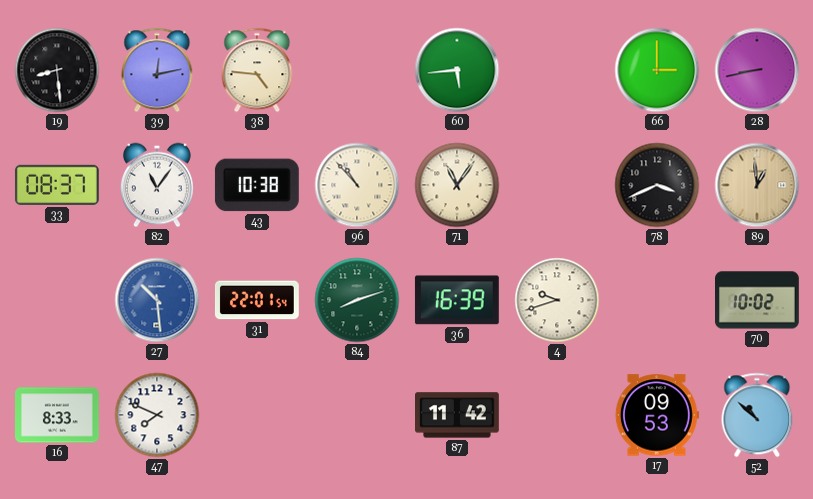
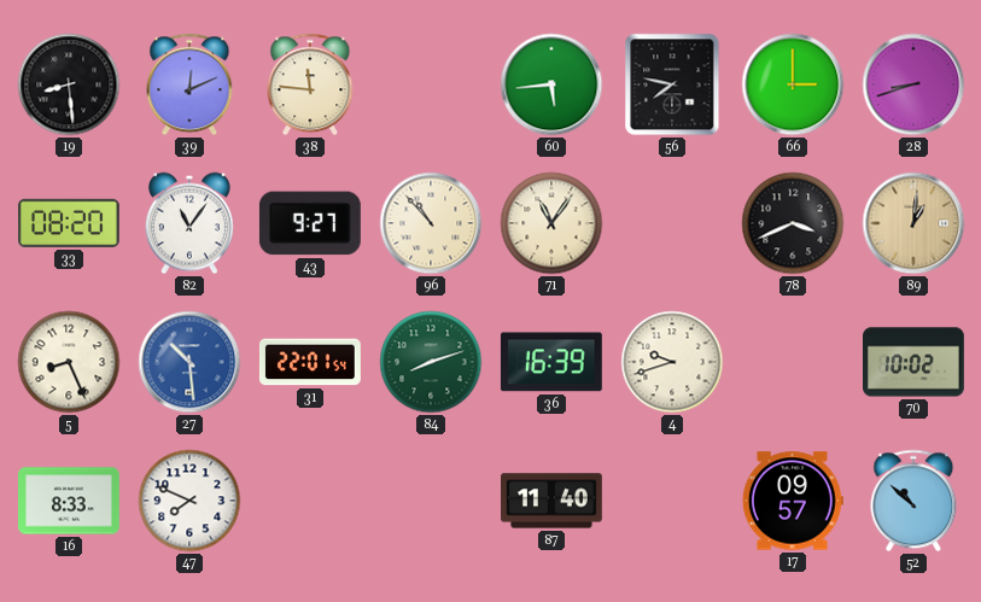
39: 12:13 -> 12:11
38: 4:46 -> 11:46
56: none -> 7:47
28: 8:43 -> 8:42
33: 08:37 -> 08:20
43: 10:38 -> 9:27
89: 12:59 -> 1:01
5: none -> 8:26
87: 11:42 -> 11:40
17: 09:53 -> 09:57
